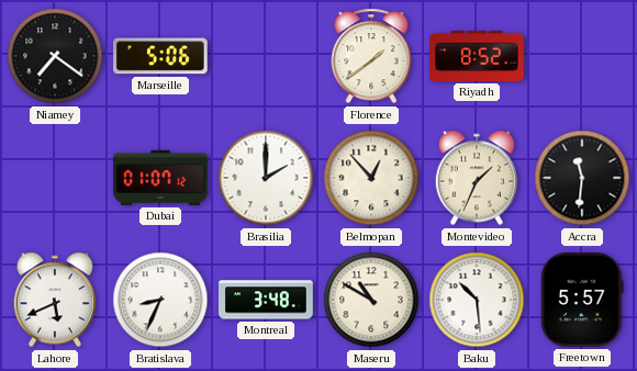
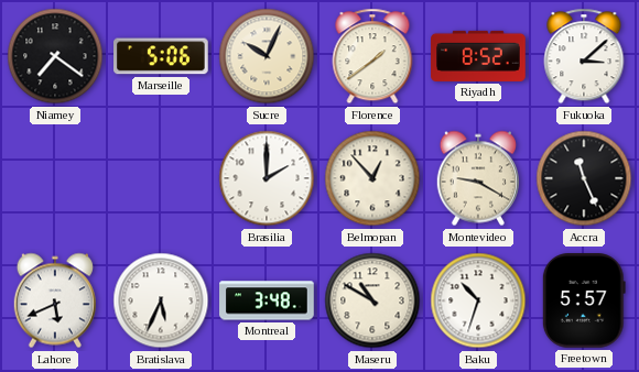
Sucre: none -> 10:04
Fukuoka: none -> 3:08
Dubai: 01:07 -> none
Montevideo: 1:34 -> 9:20
Accra: 11:31 -> 11:26
Bratislava: 8:34 -> 5:34
Baku: 10:29 -> 10:33
